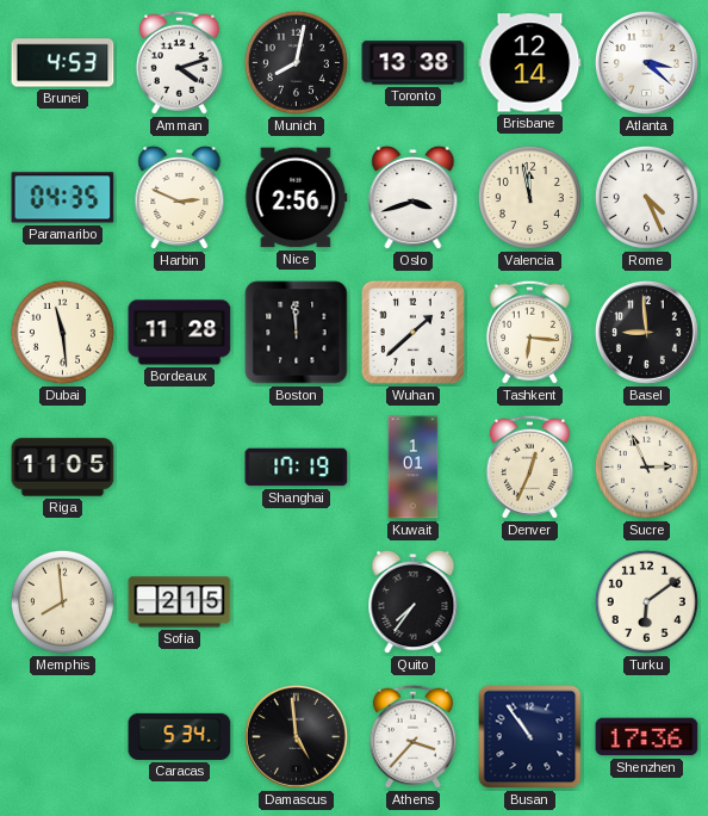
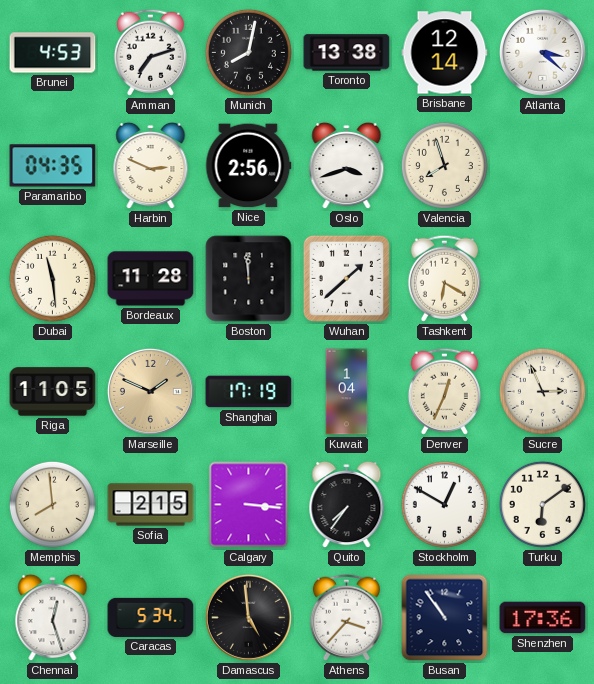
Amman: 4:12 -> 7:12
Valencia: 11:58 -> 7:57
Rome: 4:26 -> none
Tashkent: 6:16 -> 6:20
Basel: 8:59 -> none
Marseille: none -> 1:49
Kuwait: 1:01 -> 1:04
Calgary: none -> 3:16
Stockholm: none -> 12:50
Chennai: none -> 12:27
